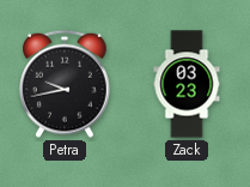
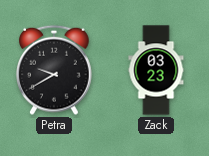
Petra: 9:43 -> 9:40
